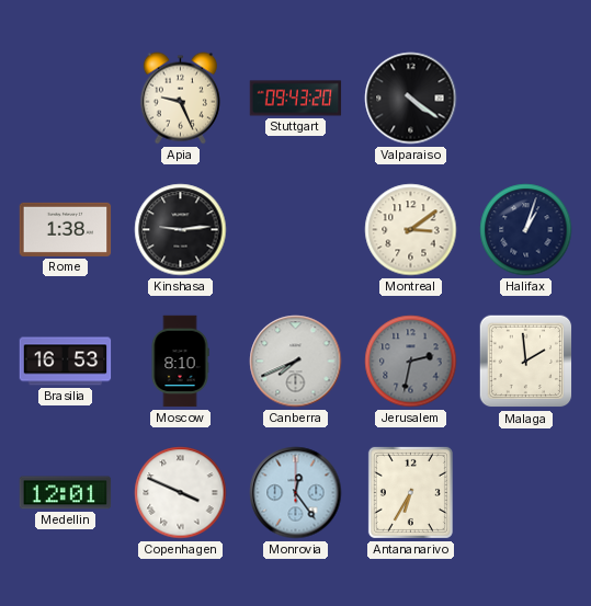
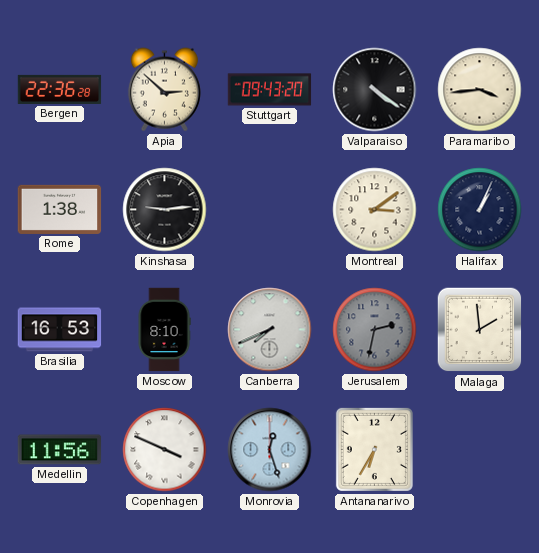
Bergen: none -> 22:36
Apia: 9:26 -> 2:52
Paramaribo: none -> 3:44
Halifax: 1:03 -> 1:04
Medellin: 12:01 -> 11:56
Monrovia: 12:24 -> 12:27
